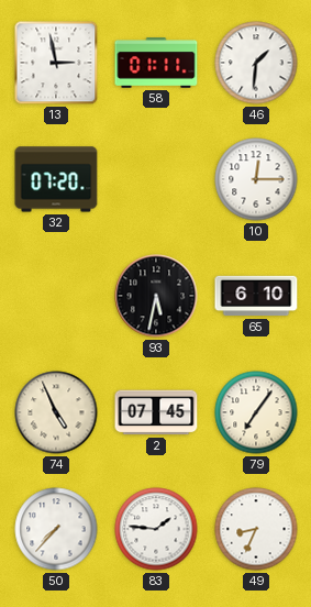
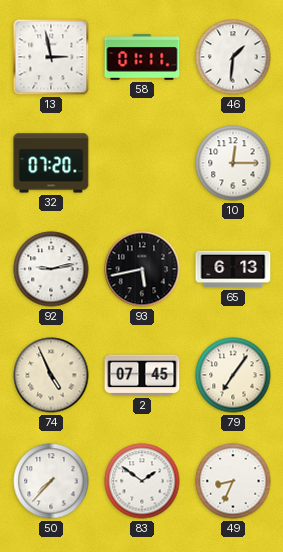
92: none -> 9:13
93: 5:32 -> 5:43
65: 6:10 -> 6:13
83: 1:46 -> 1:51
